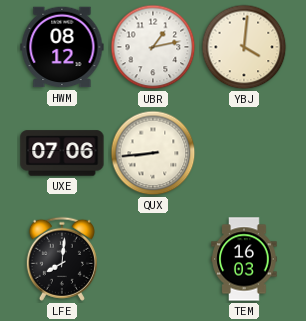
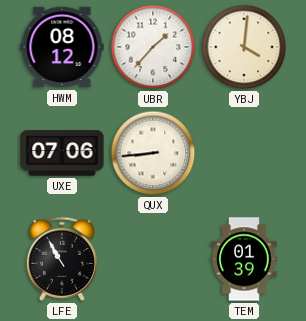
UBR: 1:13 -> 1:37
LFE: 8:01 -> 10:55
TEM: 16:03 -> 01:39
